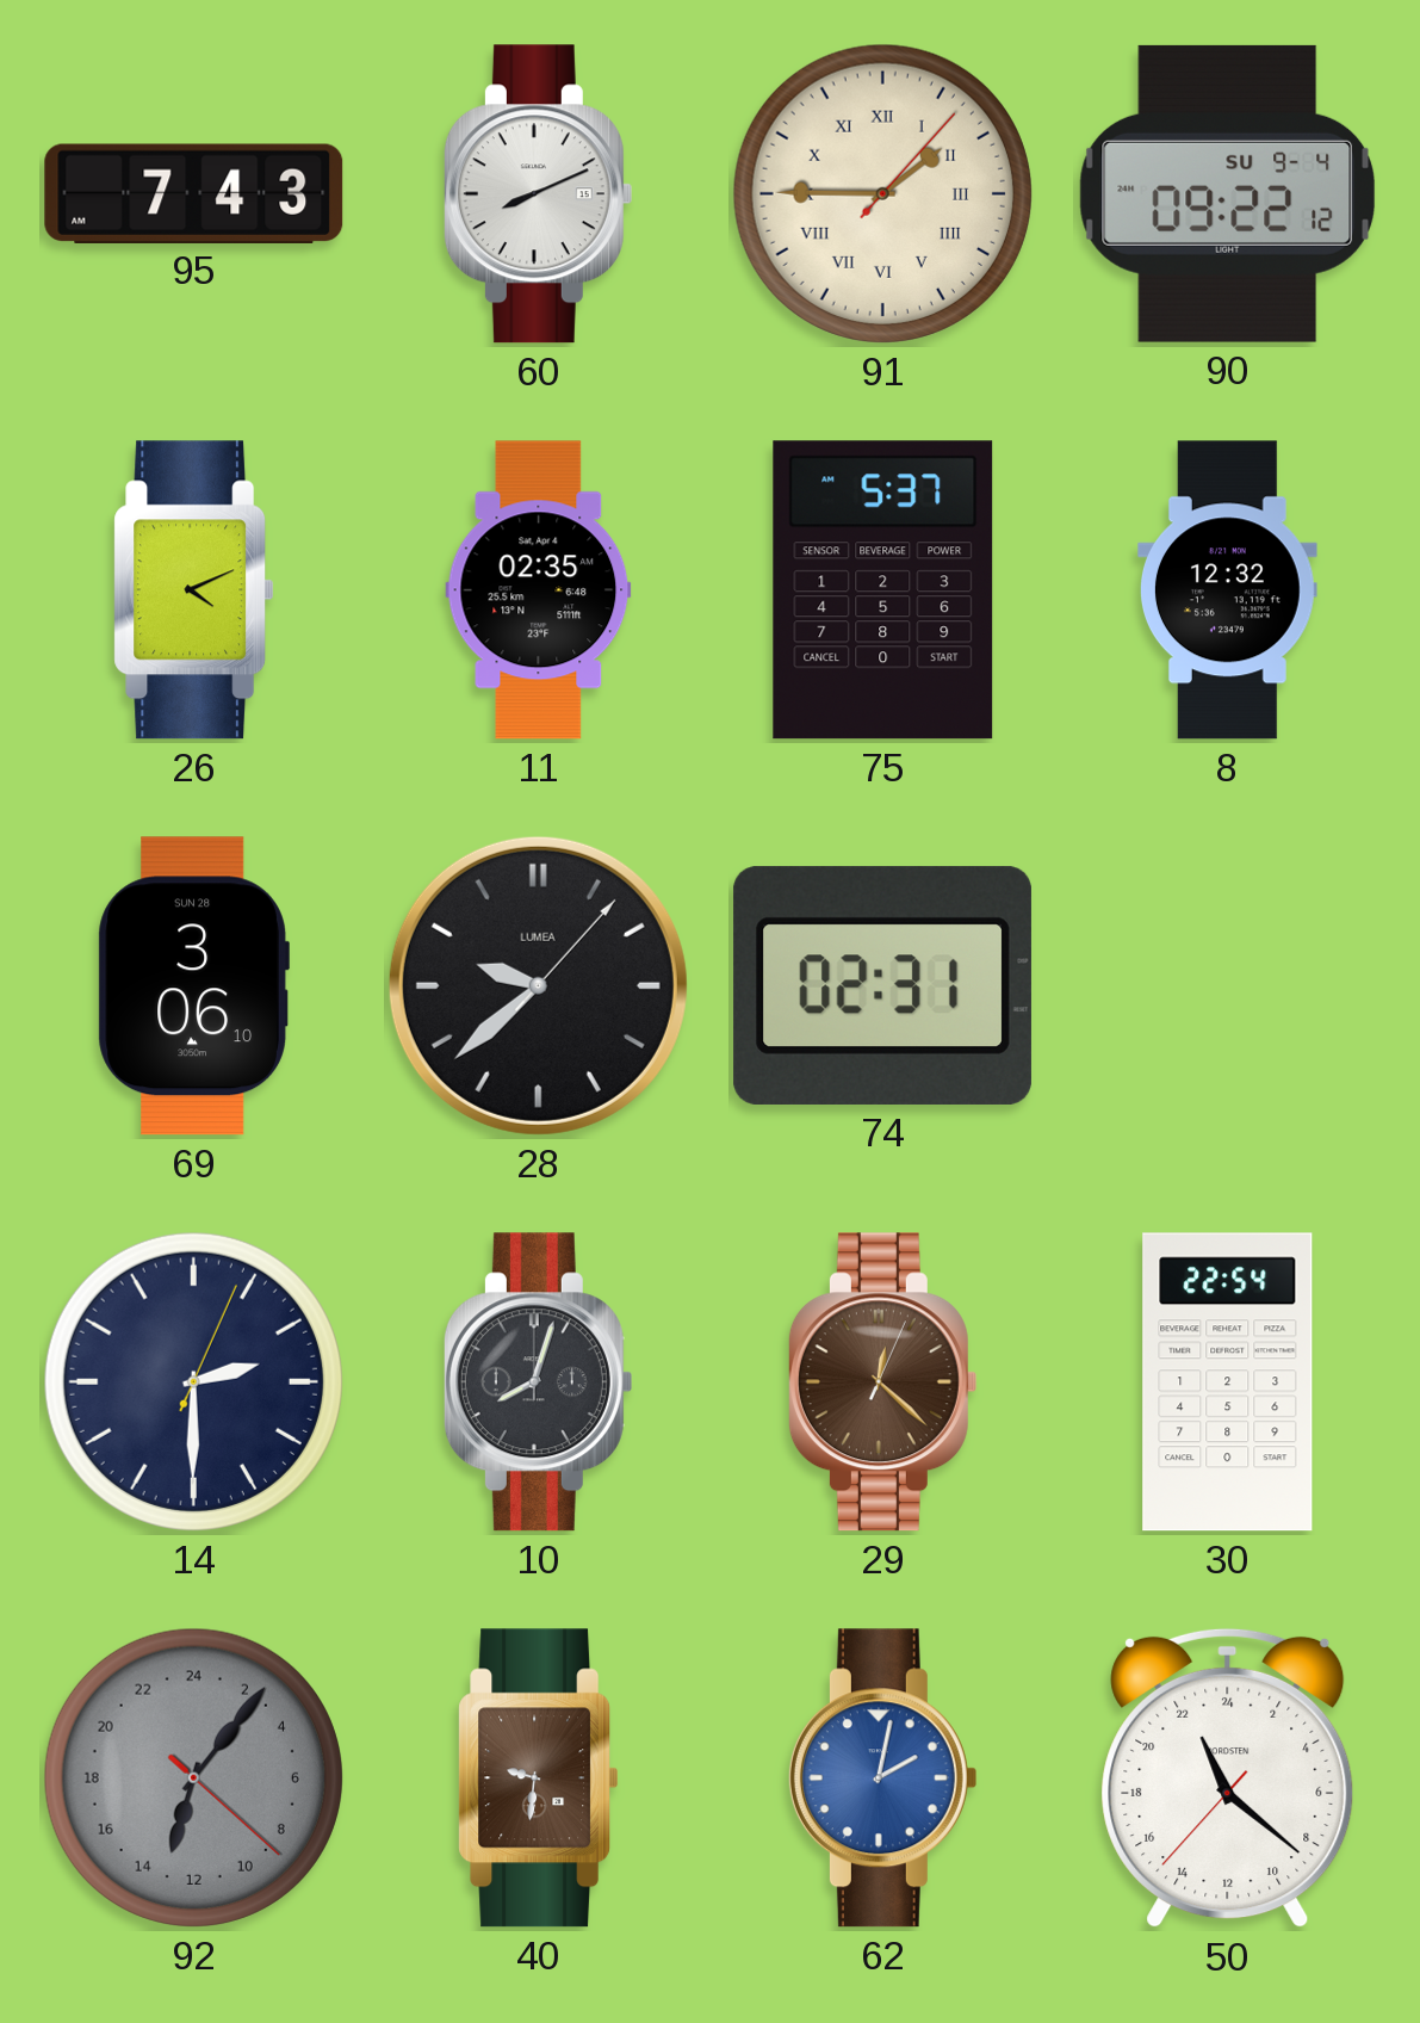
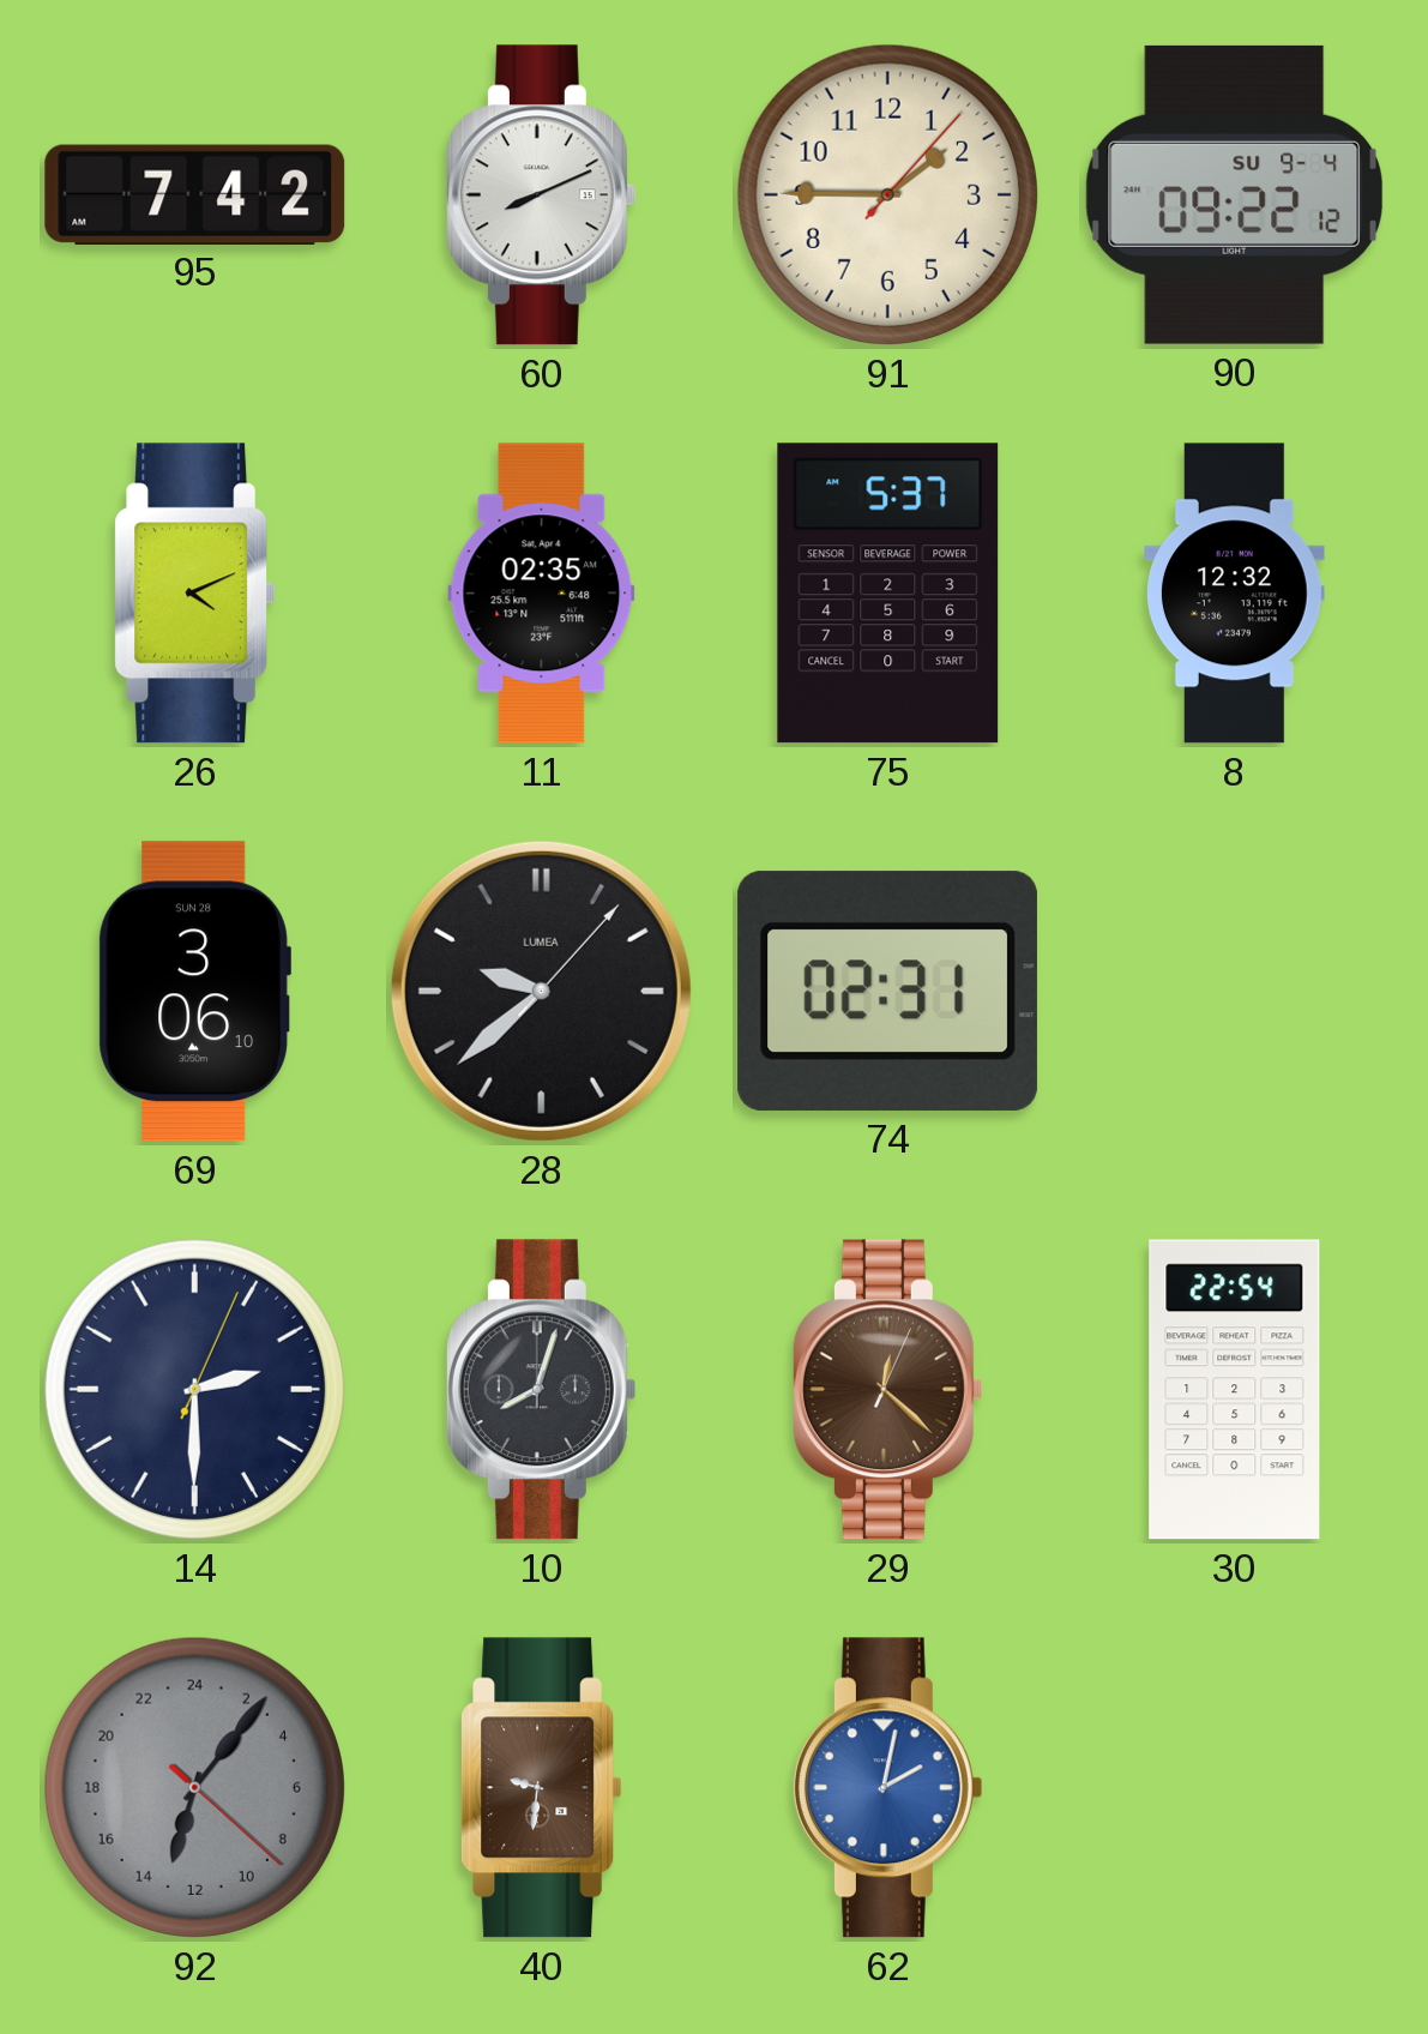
95: 7:43 -> 7:42
91 numerals: Roman -> Arabic
50: 22:21 -> none
